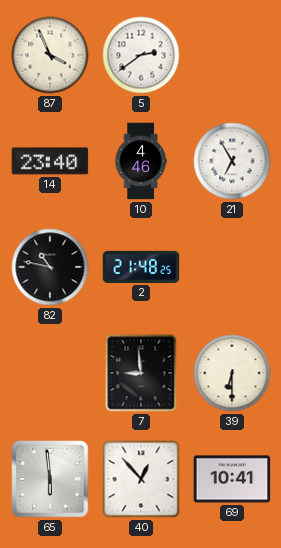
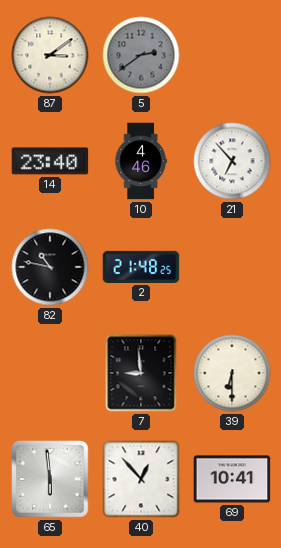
87: 3:56 -> 3:09
5 dial: white -> grey
21: 6:55 -> 6:53
